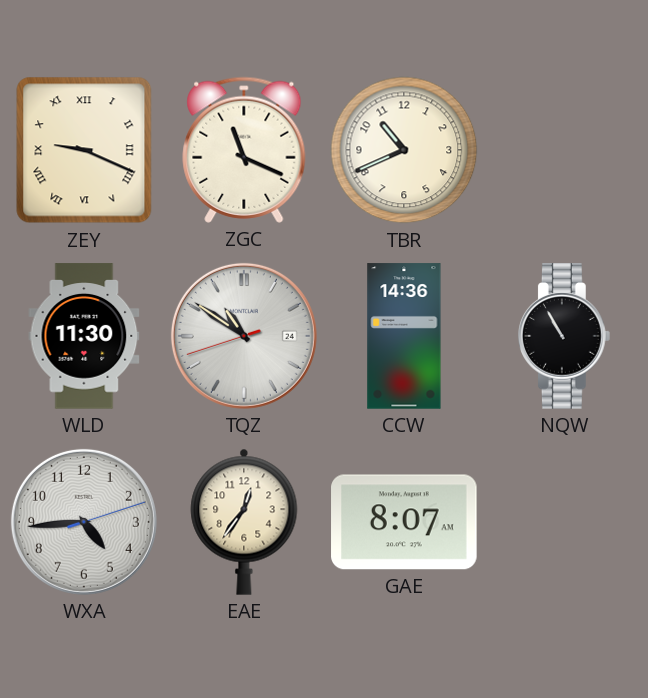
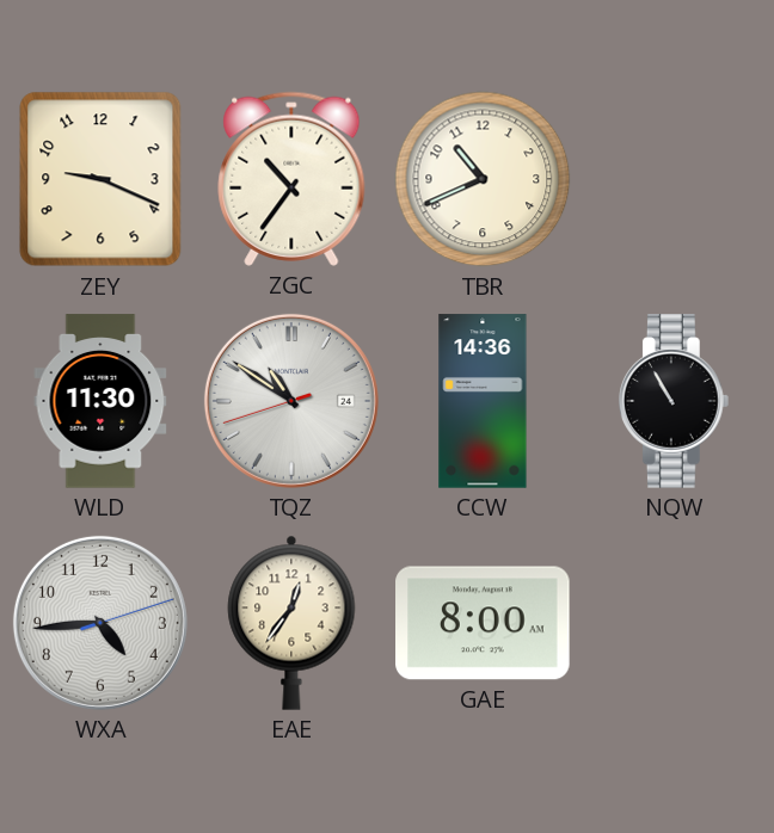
ZEY numerals: Roman -> Arabic
ZGC: 11:19 -> 10:36
GAE: 8:07 -> 8:00
